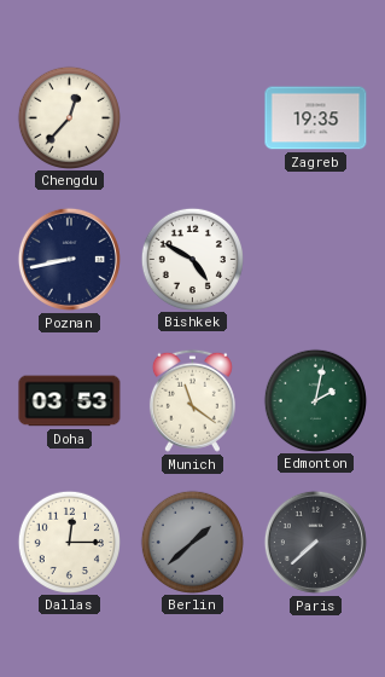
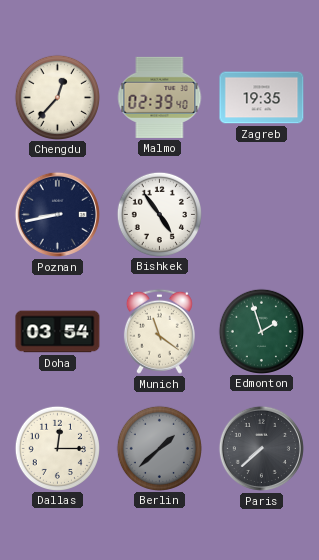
Malmo: none -> 02:39
Bishkek: 4:50 -> 4:54
Doha: 03:53 -> 03:54
Edmonton: 2:02 -> 1:57
